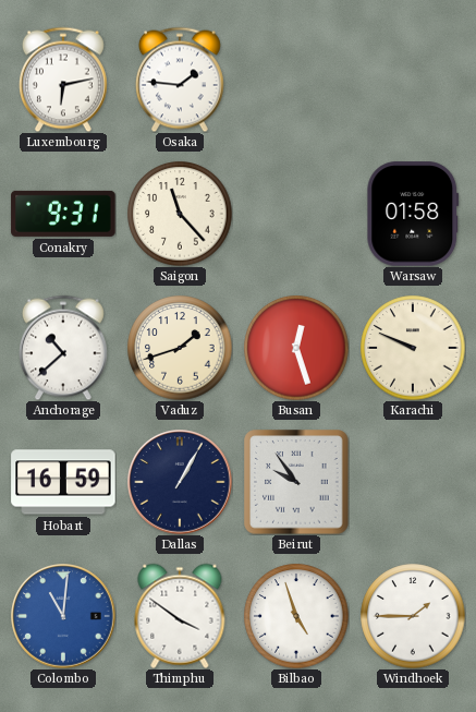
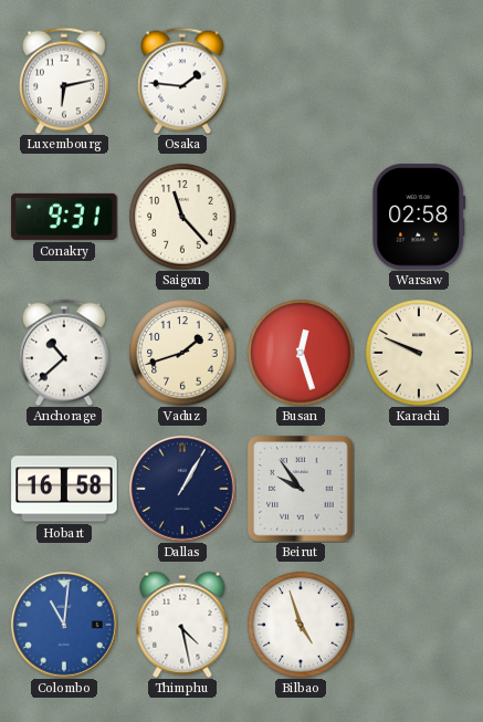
Warsaw: 01:58 -> 02:58
Hobart: 16:59 -> 16:58
Thimphu: 3:51 -> 4:28
Windhoek: 1:45 -> none
